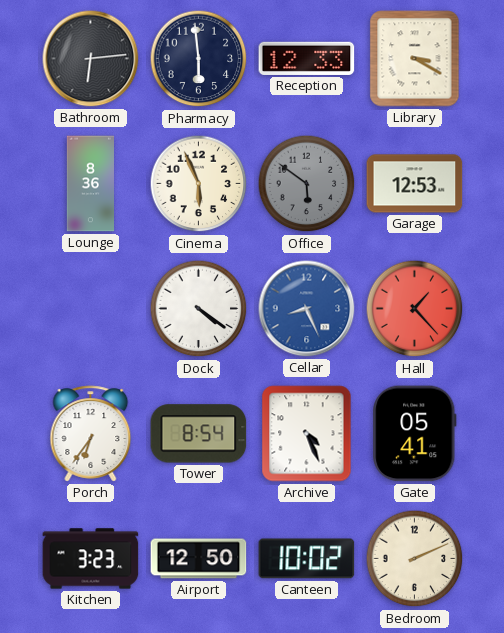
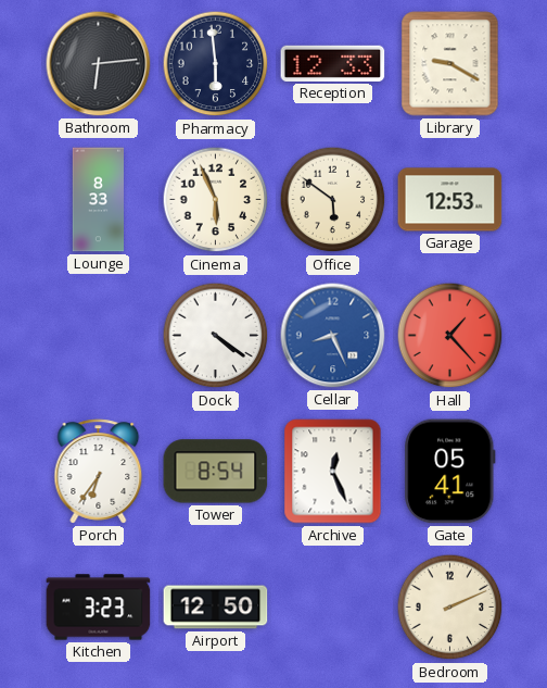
Library: 3:20 -> 9:20
Lounge: 8:36 -> 8:33
Office dial: grey -> cream
Archive: 4:26 -> 12:26
Canteen: 10:02 -> none
